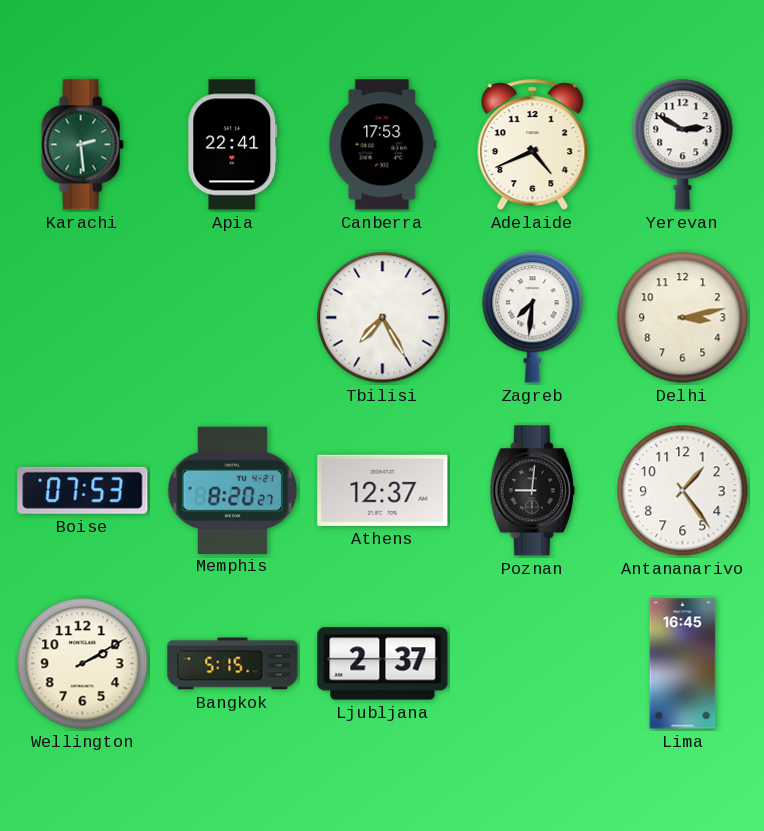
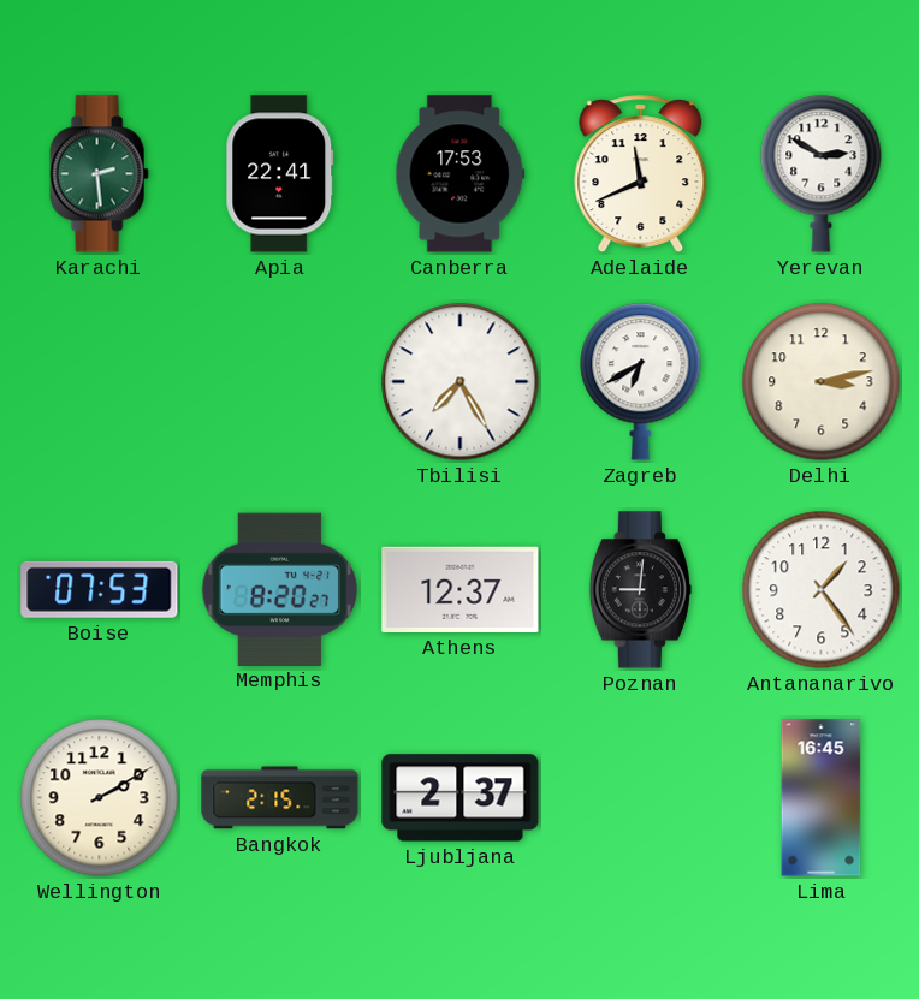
Adelaide: 4:41 -> 11:41
Zagreb: 7:31 -> 6:40
Bangkok: 5:15 -> 2:15
